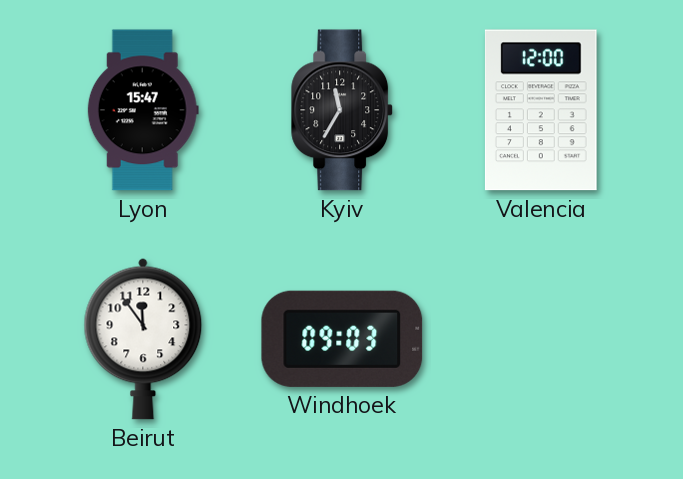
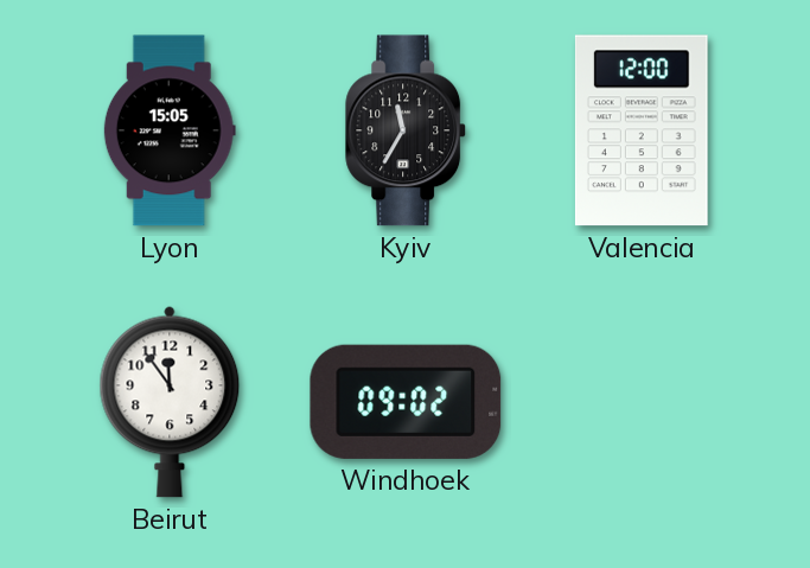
Lyon: 15:47 -> 15:05
Windhoek: 09:03 -> 09:02
